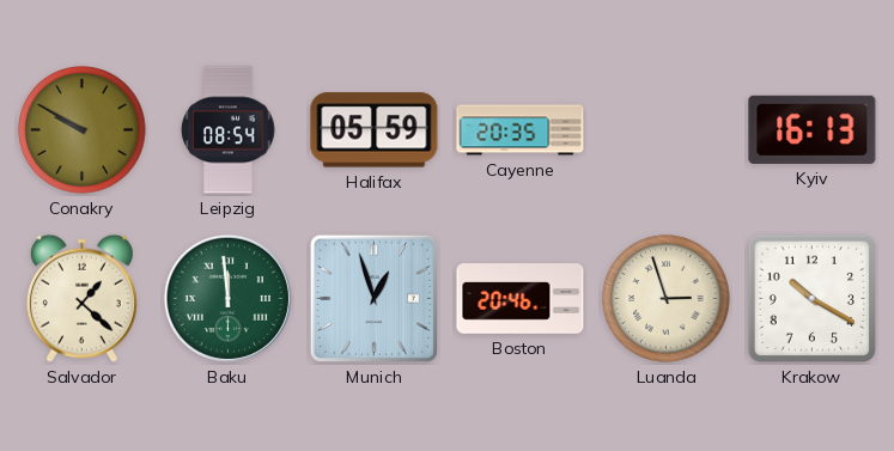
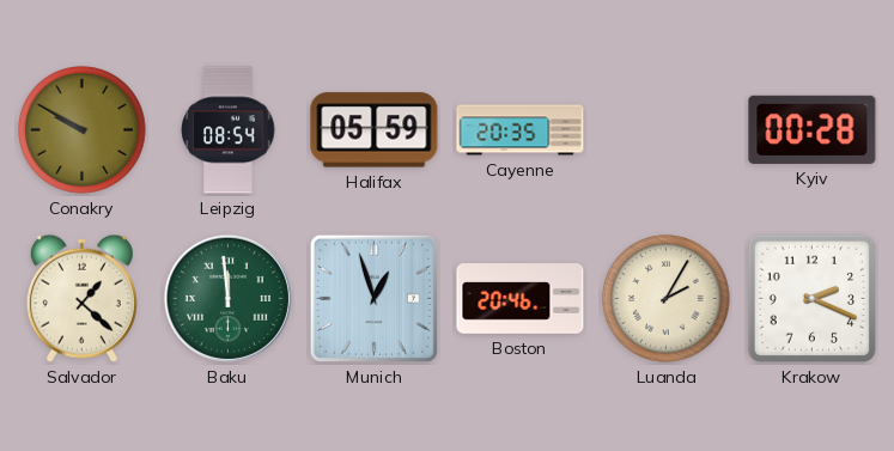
Kyiv: 16:13 -> 00:28
Luanda: 2:57 -> 2:05
Krakow: 10:20 -> 2:19
